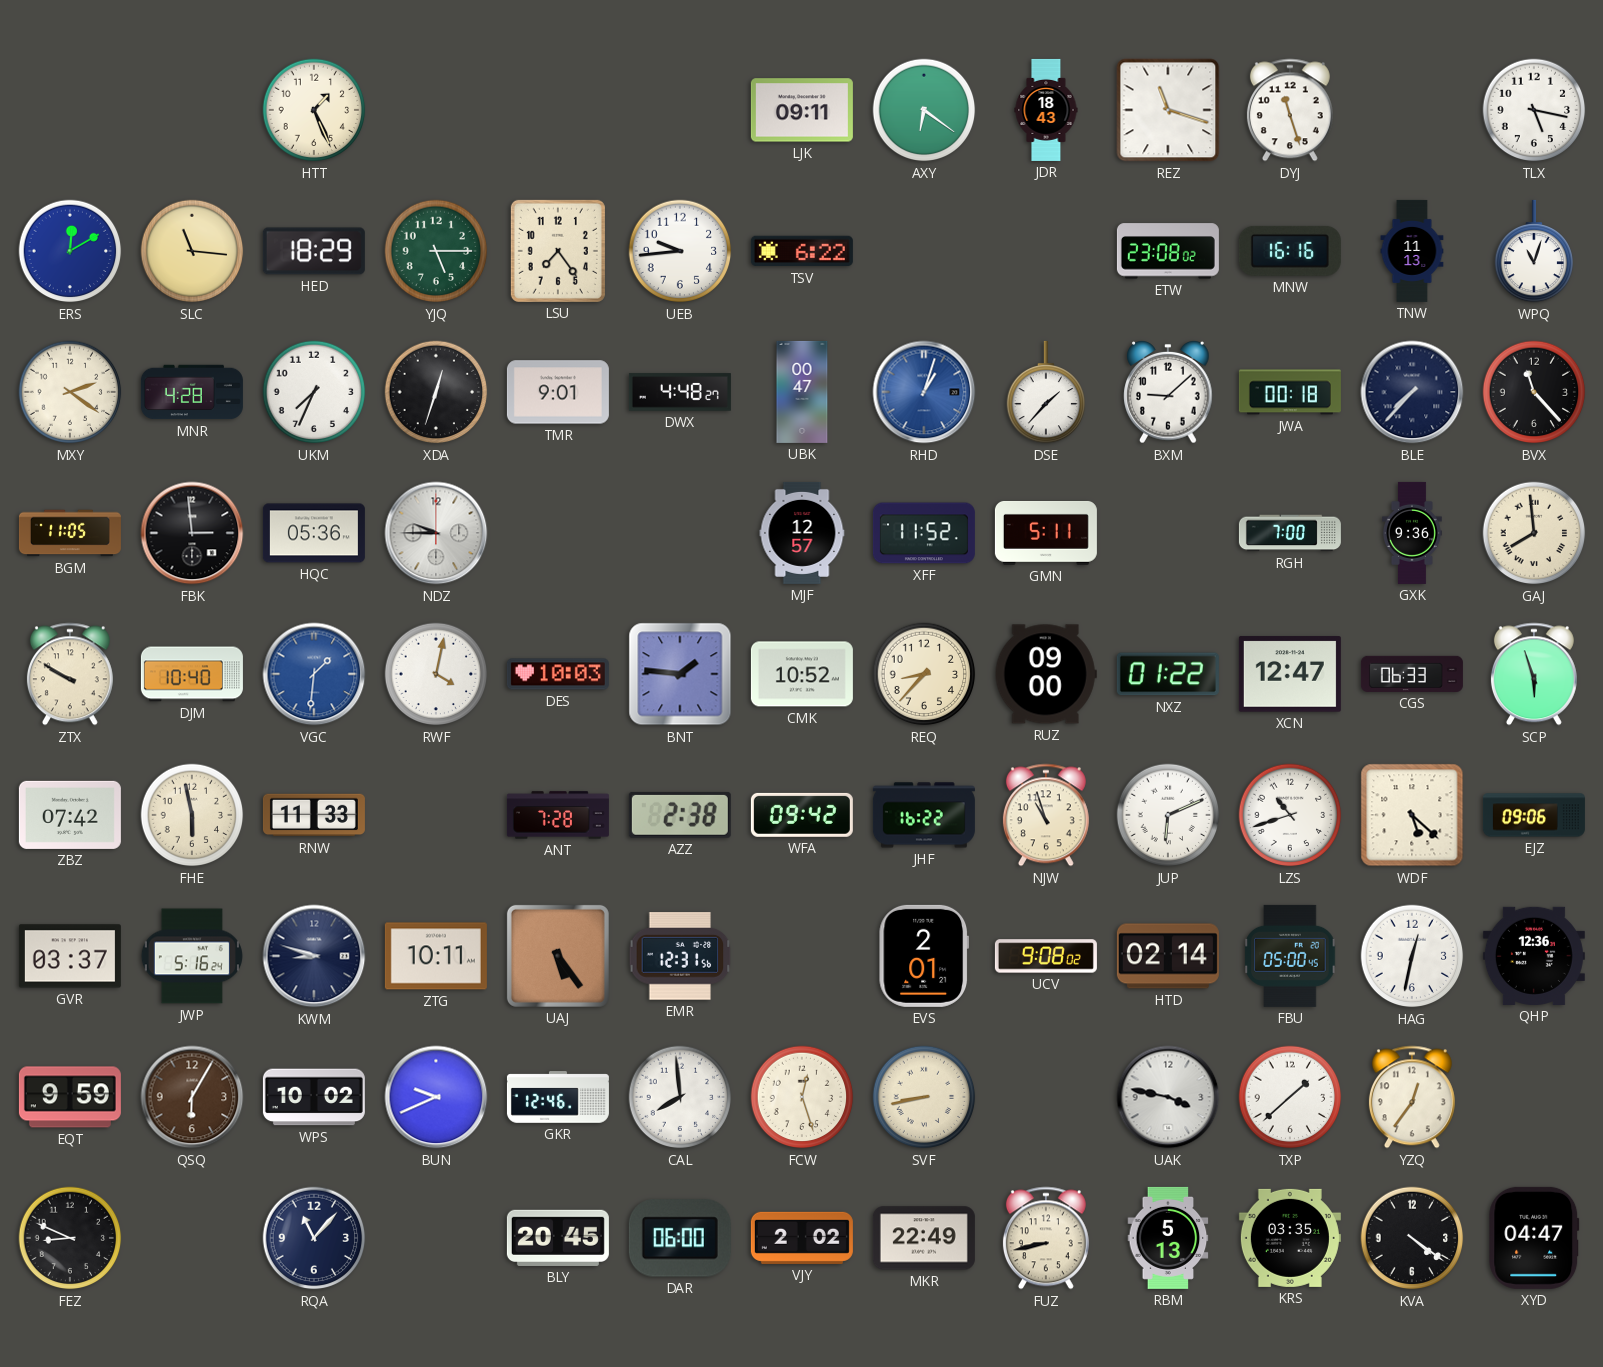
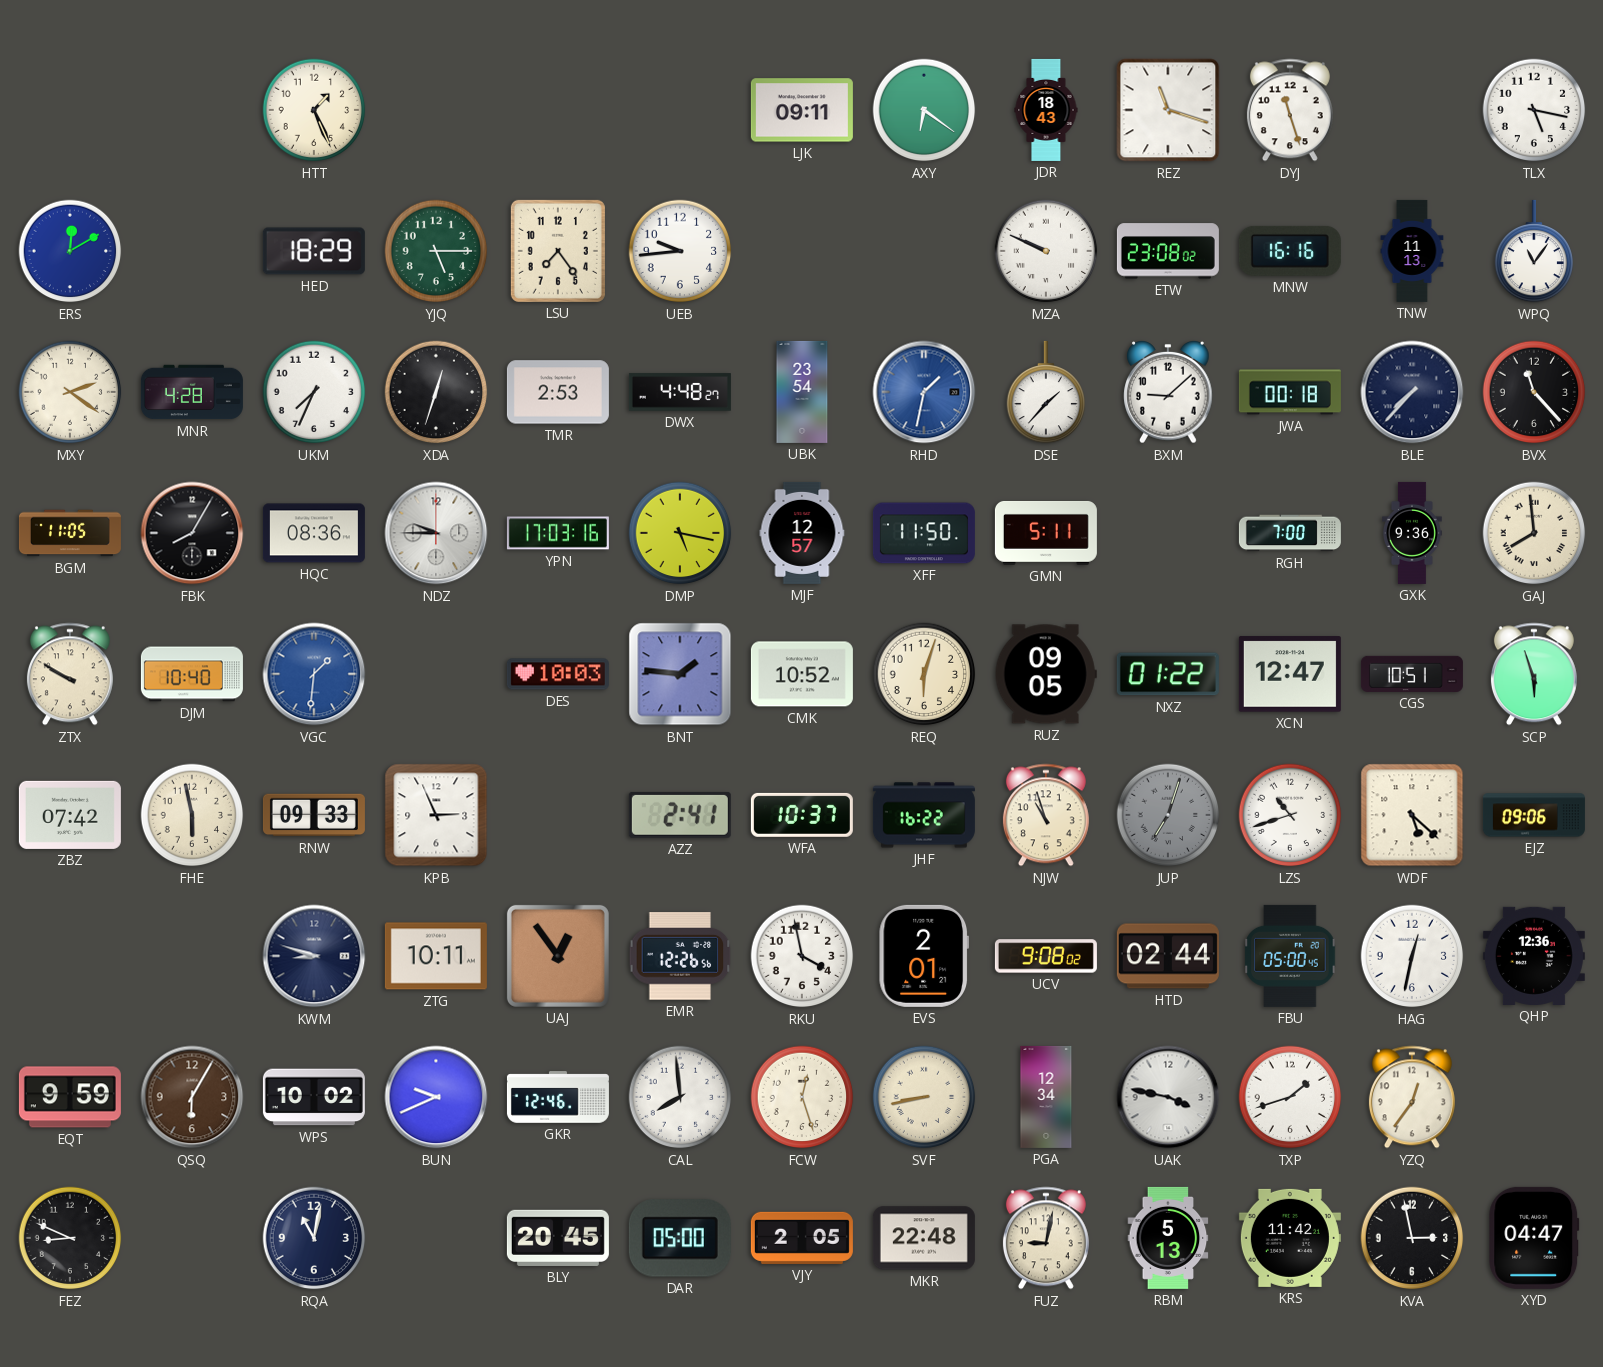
SLC: 11:16 -> none
TSV: 6:22 -> none
MZA: none -> 9:49
WPQ: 11:03 -> 11:06
TMR: 9:01 -> 2:53
UBK: 00:47 -> 23:54
RHD: 1:03 -> 1:32
FBK: 2:59 -> 8:05
HQC: 05:36 -> 08:36
YPN: none -> 17:03
DMP: none -> 5:17
XFF: 11:52 -> 11:50
RWF: 4:02 -> none
REQ: 8:37 -> 6:03
RUZ: 09:00 -> 09:05
CGS: 06:33 -> 10:51
RNW: 11:33 -> 09:33
KPB: none -> 2:56
ANT: 7:28 -> none
AZZ: 2:38 -> 2:41
WFA: 09:42 -> 10:37
JUP: 6:11 -> 7:03
JUP dial: white -> grey
GVR: 03:37 -> none
JWP: 5:16 -> none
UAJ: 5:24 -> 12:54
EMR: 12:31 -> 12:26
RKU: none -> 3:58
HTD: 02:14 -> 02:44
PGA: none -> 12:34
TXP: 1:38 -> 1:42
RQA: 11:07 -> 11:02
DAR: 06:00 -> 05:00
VJY: 2:02 -> 2:05
MKR: 22:49 -> 22:48
FUZ: 8:43 -> 9:02
KRS: 03:35 -> 11:42
KVA: 4:21 -> 2:58
